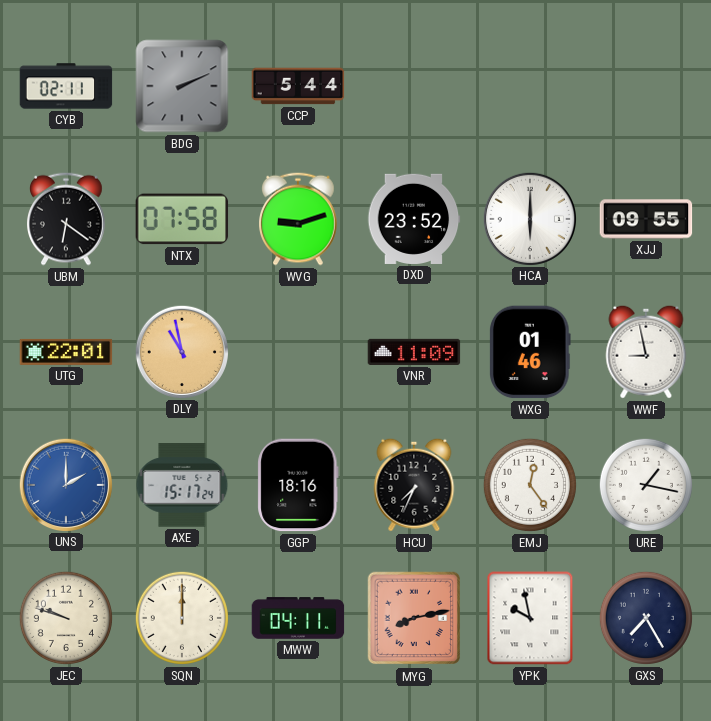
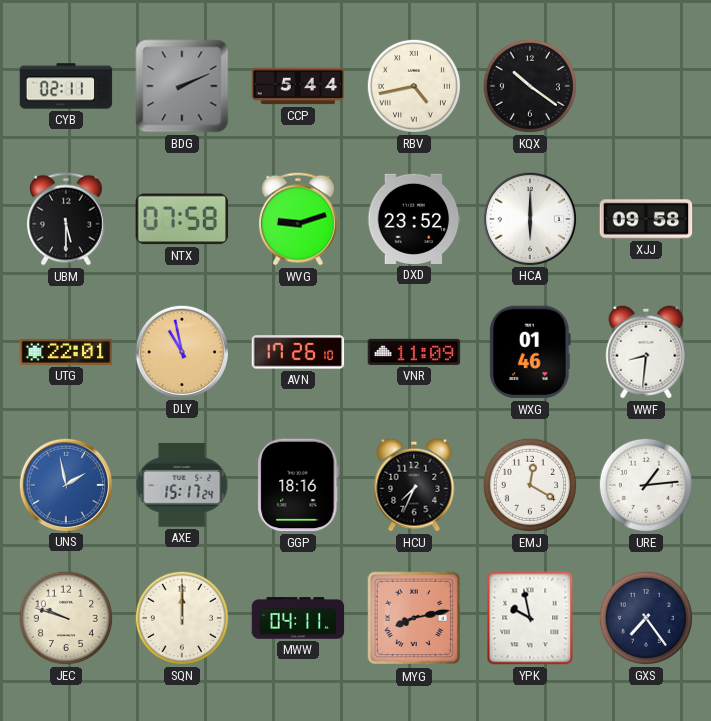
RBV: none -> 4:43
KQX: none -> 10:21
UBM: 6:21 -> 5:30
XJJ: 09:55 -> 09:58
AVN: none -> 17:26
WWF: 8:58 -> 8:31
UNS: 2:00 -> 1:58
EMJ: 12:24 -> 12:20
URE: 1:17 -> 1:14
GXS: 7:25 -> 7:24
